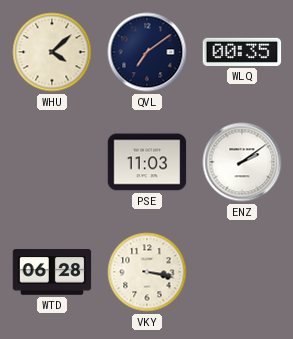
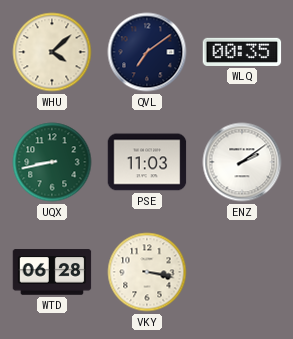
UQX: none -> 8:43
